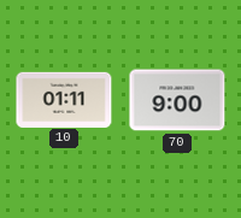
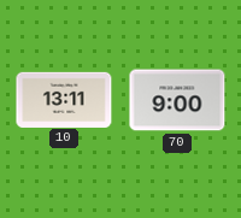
10: 01:11 -> 13:11
